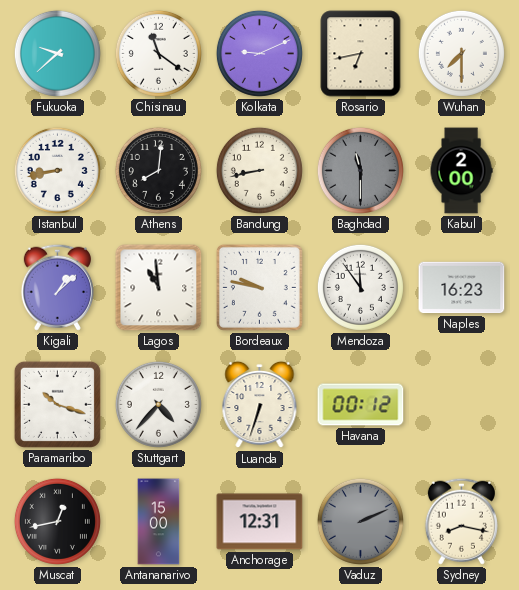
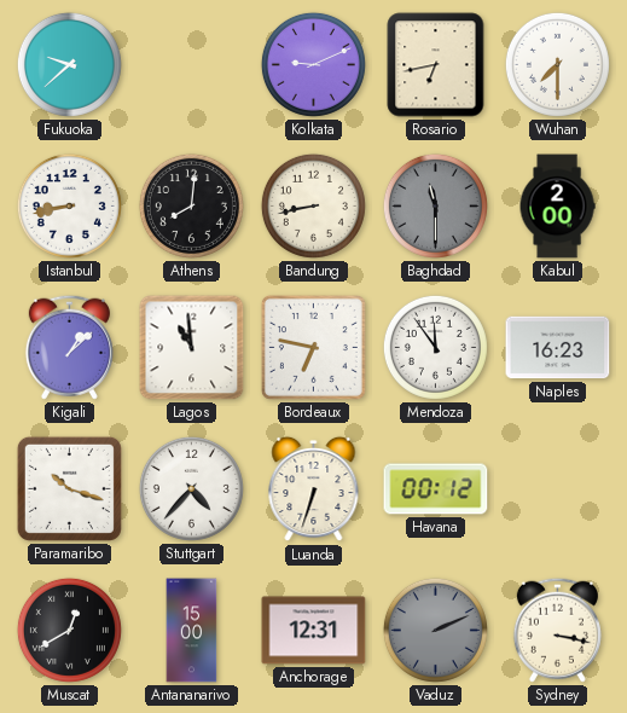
Chisinau: 11:21 -> none
Bordeaux: 9:47 -> 6:47
Muscat: 12:43 -> 12:40
Sydney: 8:17 -> 3:17
